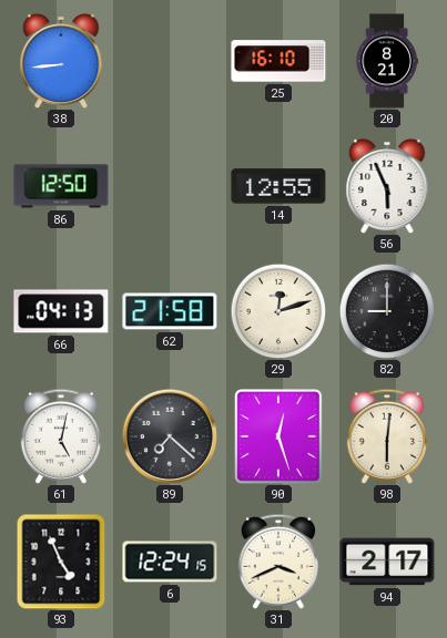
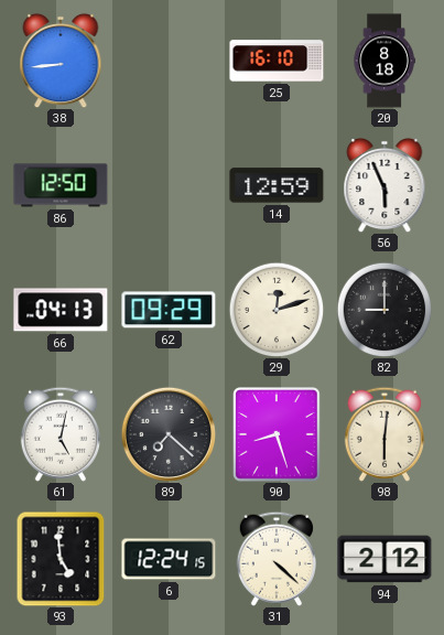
20: 8:21 -> 8:18
14: 12:55 -> 12:59
62: 21:58 -> 09:29
90: 12:27 -> 8:27
93: 4:56 -> 4:59
31: 3:41 -> 4:22
94: 2:17 -> 2:12
